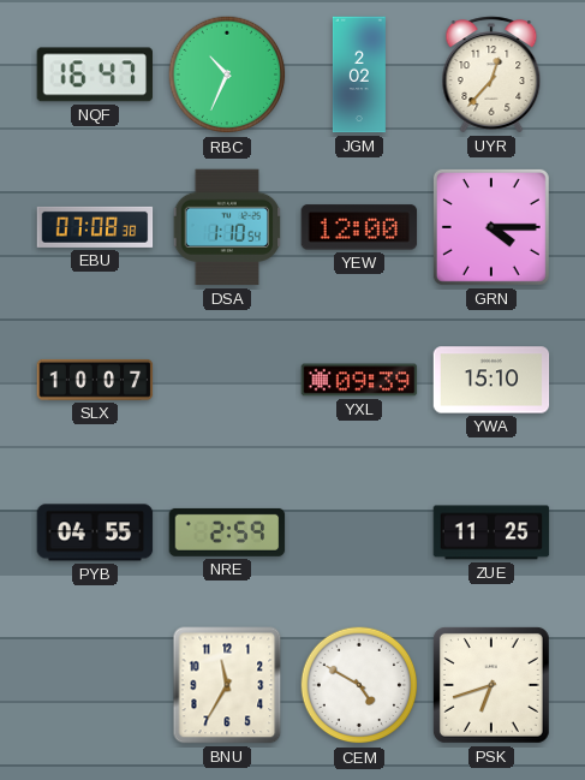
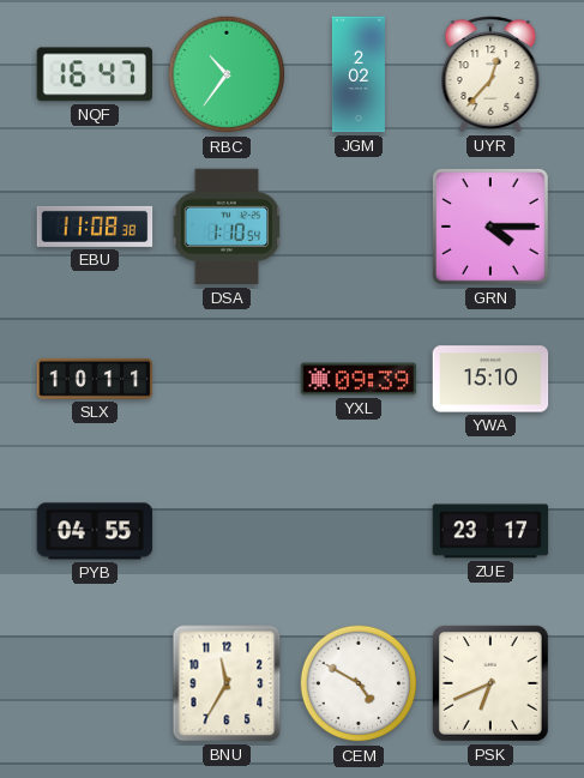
RBC: 10:34 -> 10:36
EBU: 07:08 -> 11:08
YEW: 12:00 -> none
SLX: 10:07 -> 10:11
NRE: 2:59 -> none
ZUE: 11:25 -> 23:17
PSK: 6:42 -> 6:41
